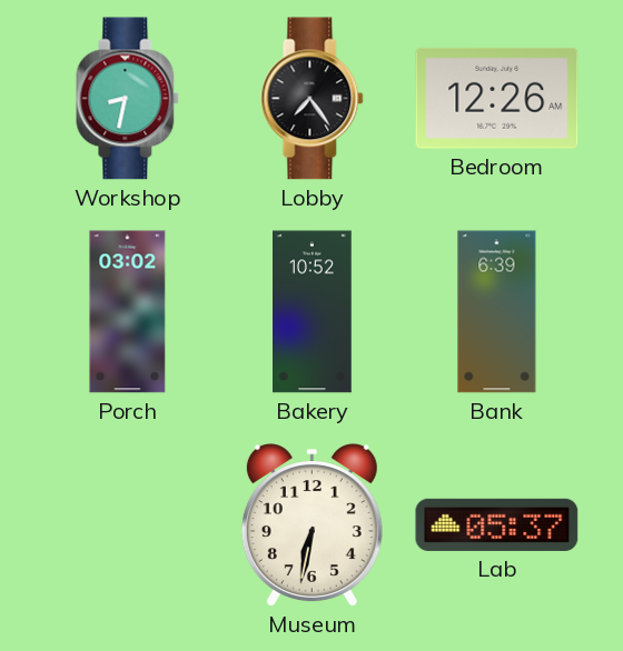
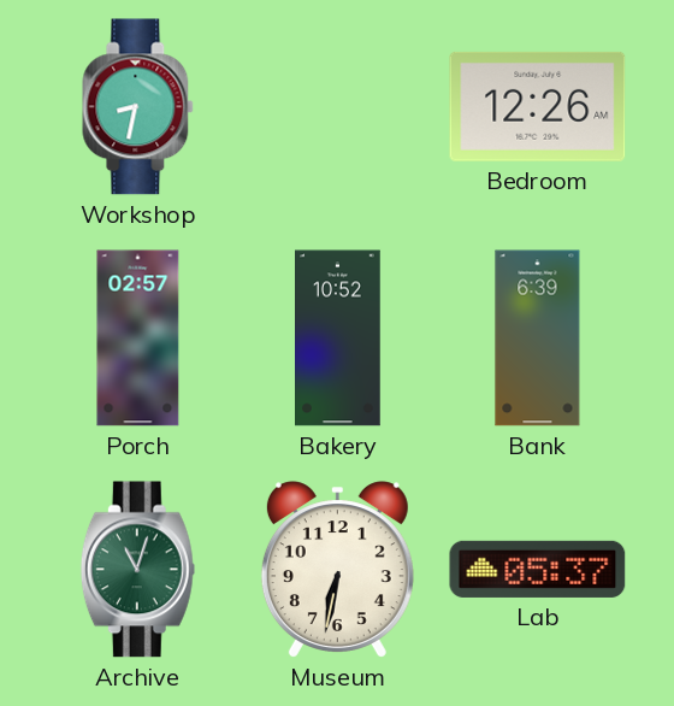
Lobby: 7:24 -> none
Porch: 03:02 -> 02:57
Archive: none -> 11:03
